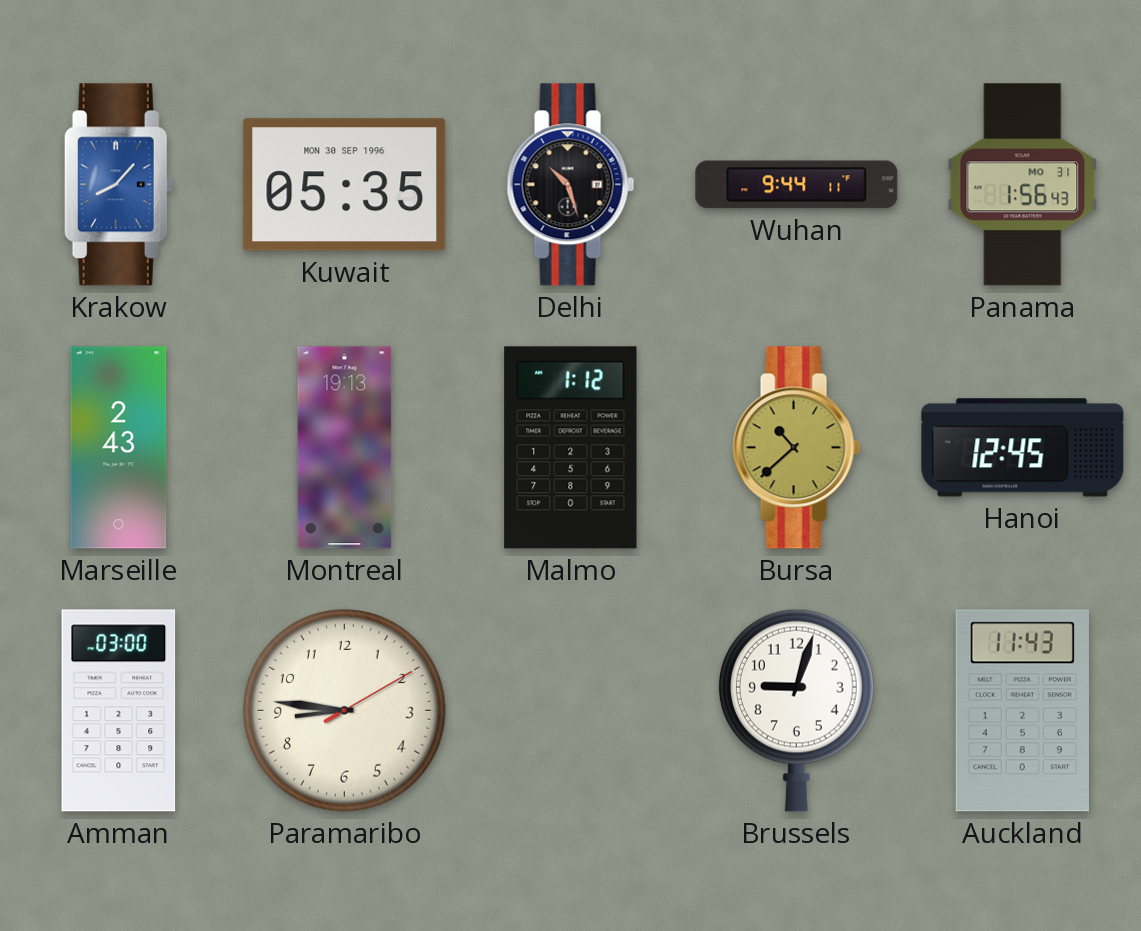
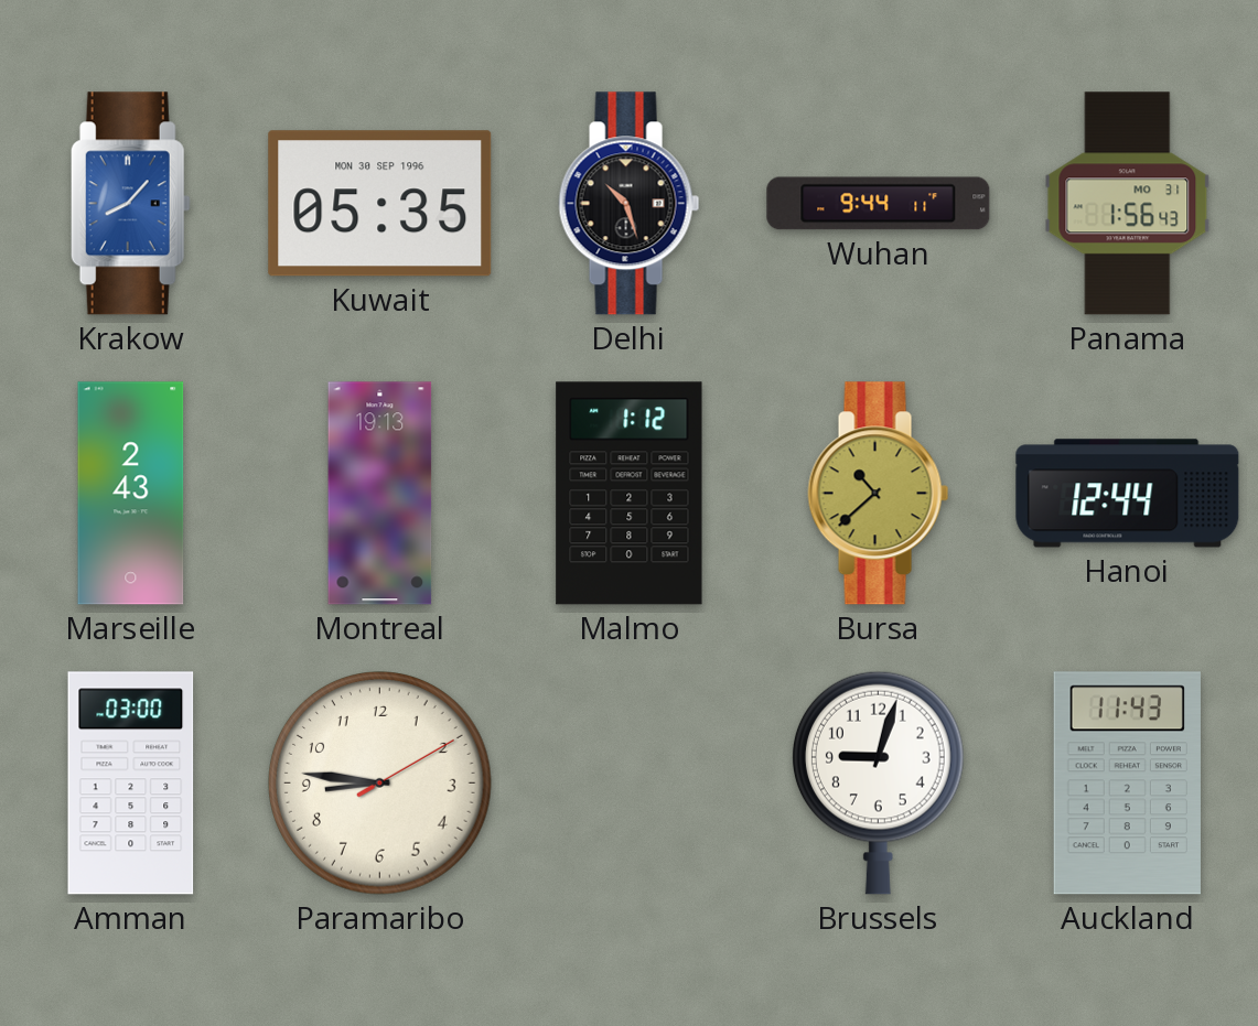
Hanoi: 12:45 -> 12:44
